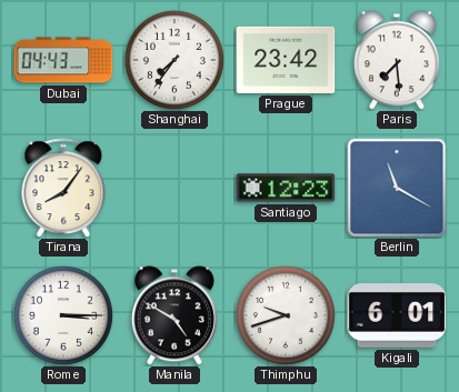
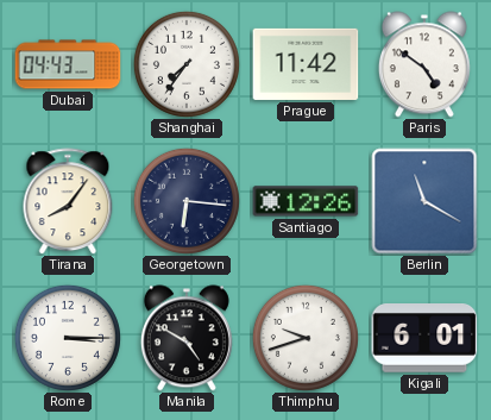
Prague: 23:42 -> 11:42
Paris: 7:29 -> 4:51
Georgetown: none -> 6:16
Santiago: 12:23 -> 12:26
